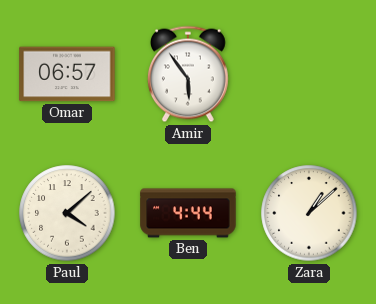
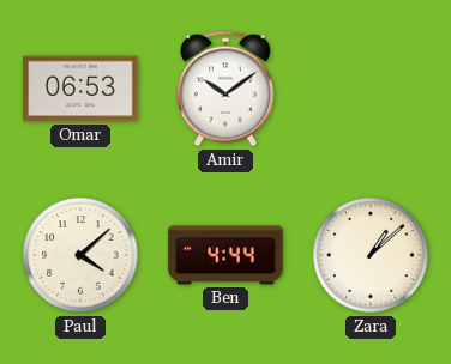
Omar: 06:57 -> 06:53
Amir: 5:54 -> 10:09
